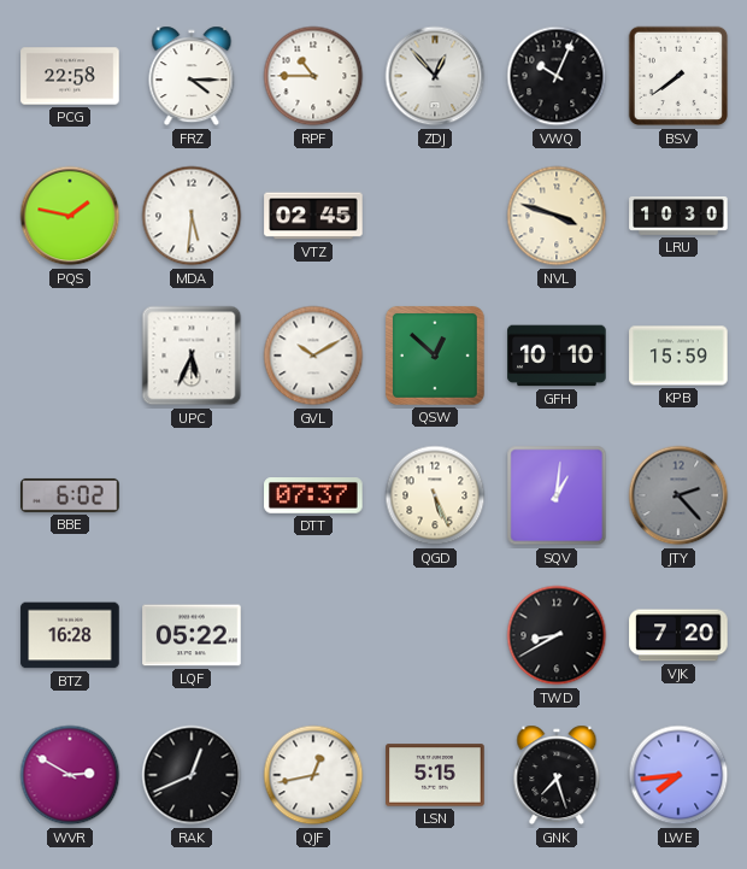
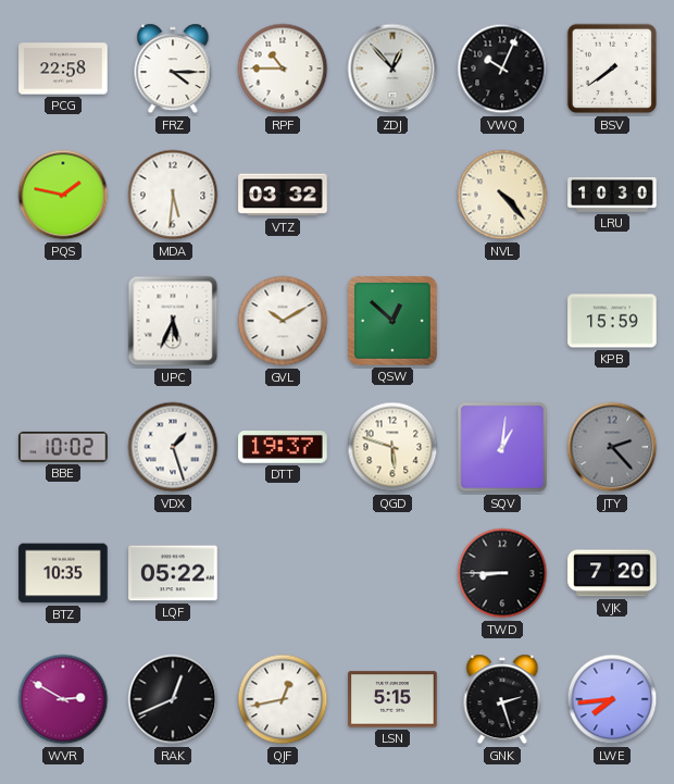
VTZ: 02:45 -> 03:32
NVL: 3:48 -> 4:23
GFH: 10:10 -> none
BBE: 6:02 -> 10:02
VDX: none -> 1:27
DTT: 07:37 -> 19:37
QGD: 5:26 -> 5:48
BTZ: 16:28 -> 10:35
TWD: 8:40 -> 8:45
GNK: 7:27 -> 2:27
